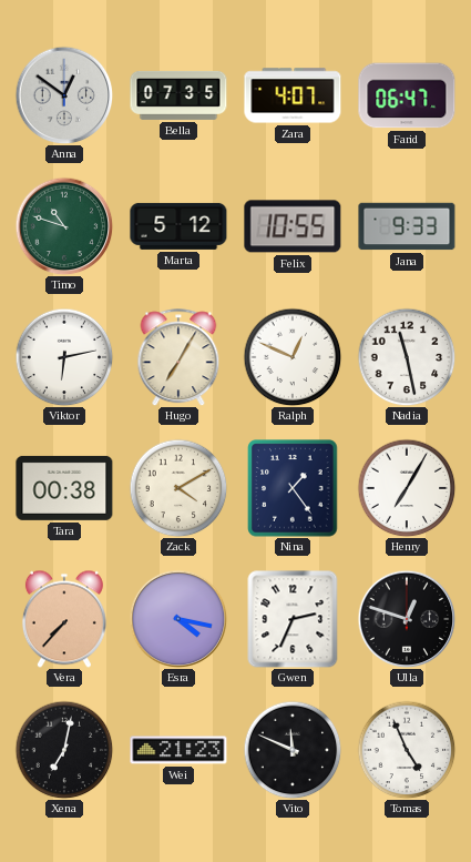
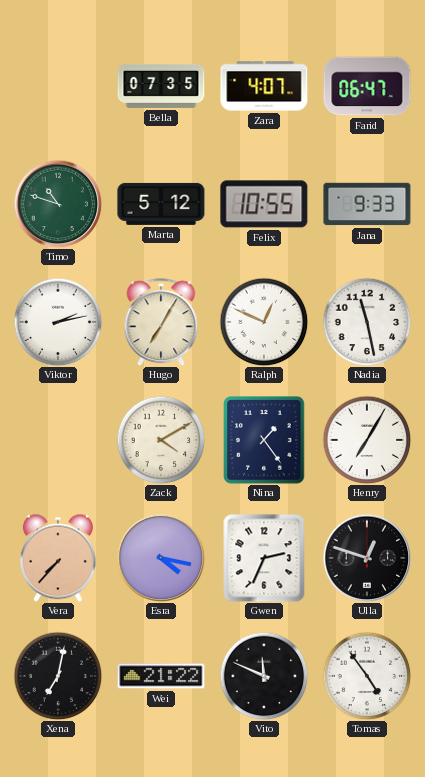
Anna: 12:51 -> none
Viktor: 6:13 -> 2:13
Tara: 00:38 -> none
Wei: 21:23 -> 21:22
Tomas: 4:56 -> 4:54
